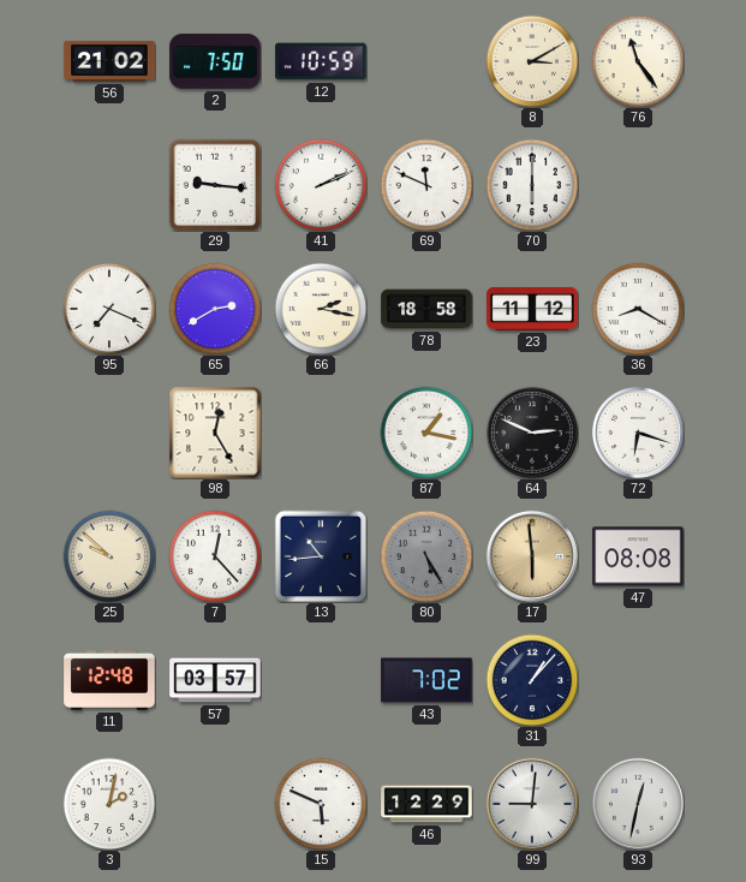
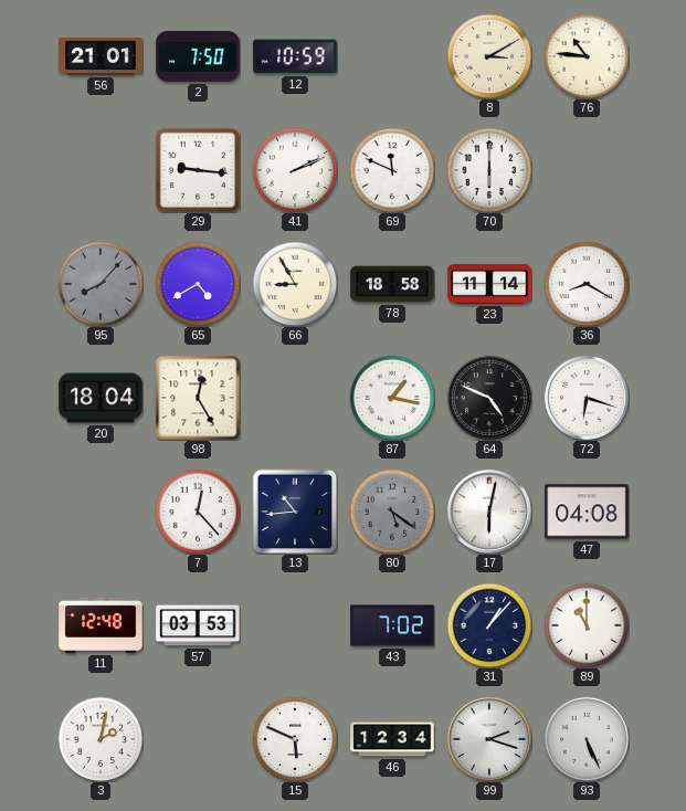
56: 21:02 -> 21:01
76: 11:24 -> 10:46
95: 7:19 -> 8:07
95 dial: white -> grey
65: 2:40 -> 4:40
66: 2:17 -> 8:55
23: 11:12 -> 11:14
20: none -> 18:04
64: 2:49 -> 4:49
25: 9:52 -> none
80: 5:25 -> 5:21
17: 5:59 -> 6:02
17 dial: champagne -> white
47: 08:08 -> 04:08
57: 03:57 -> 03:53
89: none -> 11:00
46: 12:29 -> 12:34
99: 9:01 -> 2:18
93: 12:32 -> 5:26
